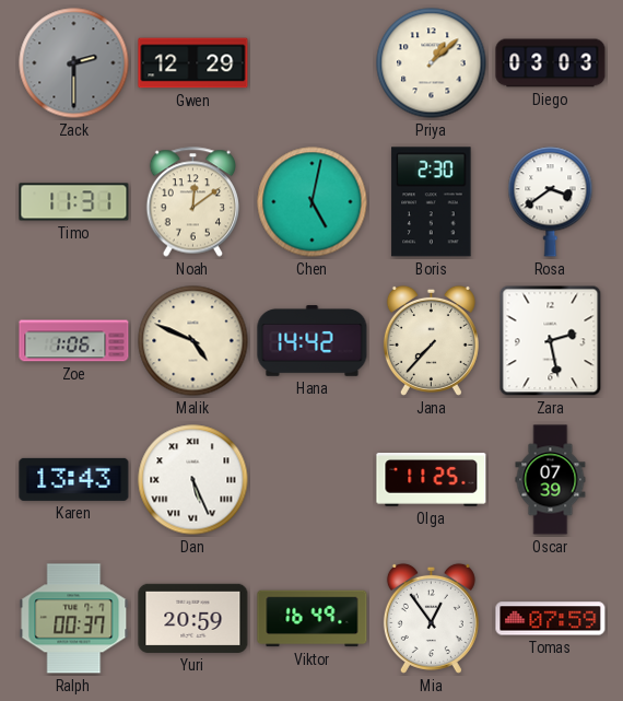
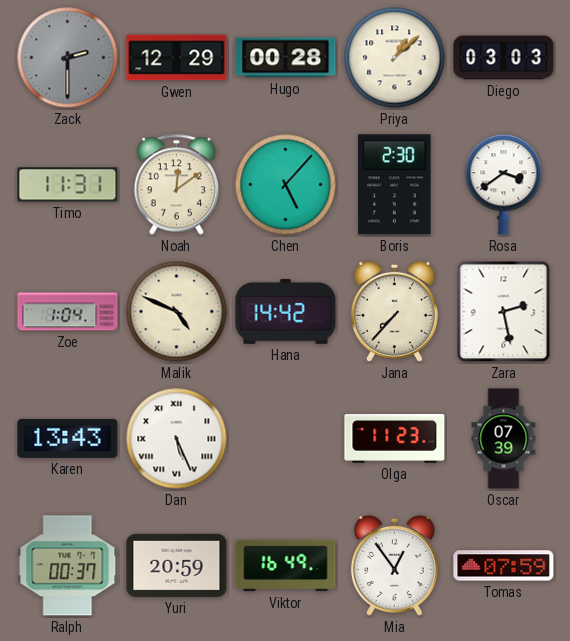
Hugo: none -> 00:28
Chen: 5:02 -> 5:07
Zoe: 1:06 -> 1:04
Olga: 11:25 -> 11:23
